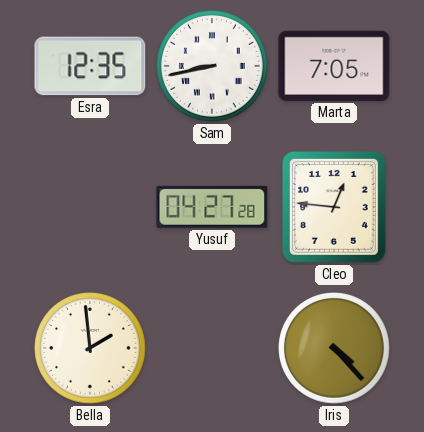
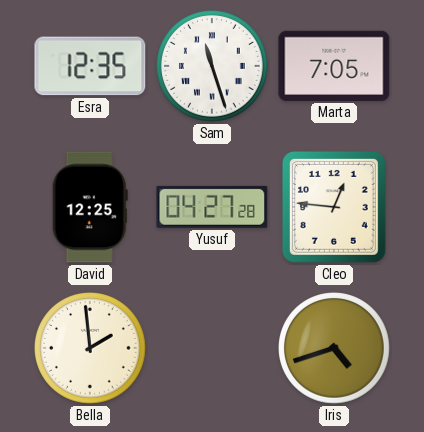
Sam: 8:43 -> 11:27
David: none -> 12:25
Iris: 4:23 -> 4:42
